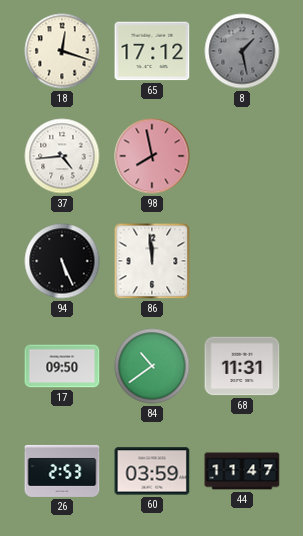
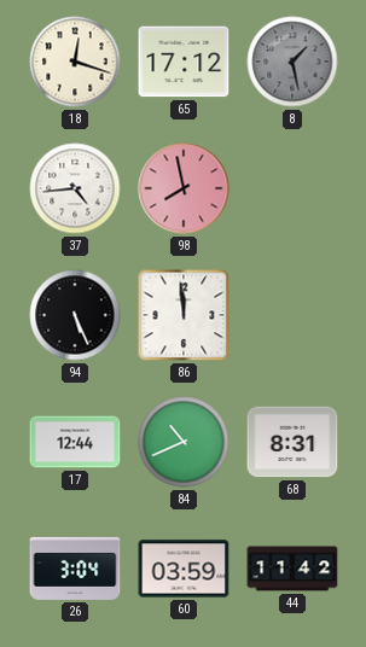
17: 09:50 -> 12:44
84: 10:39 -> 10:41
68: 11:31 -> 8:31
26: 2:53 -> 3:04
44: 11:47 -> 11:42
